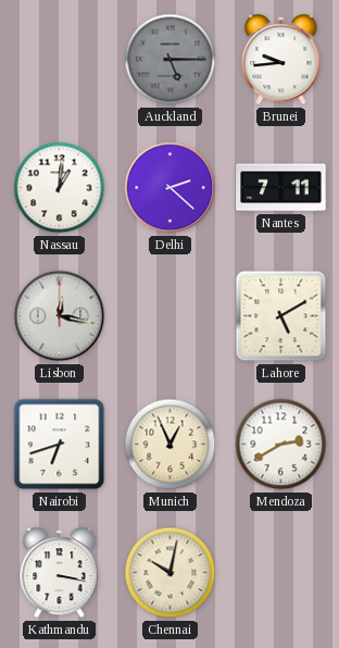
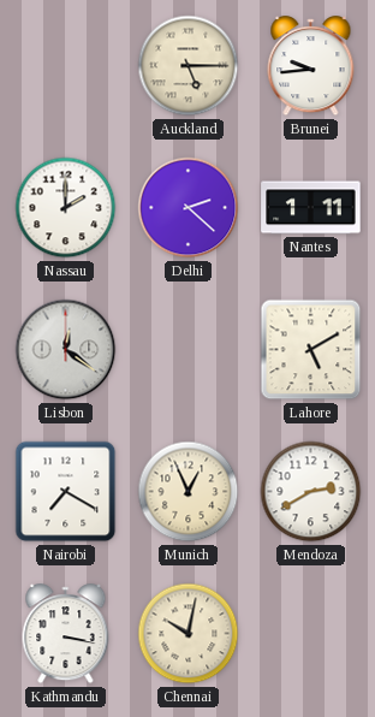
Auckland dial: grey -> cream
Nassau: 1:01 -> 2:00
Nantes: 7:11 -> 1:11
Lisbon: 12:17 -> 12:21
Nairobi: 6:42 -> 7:20
